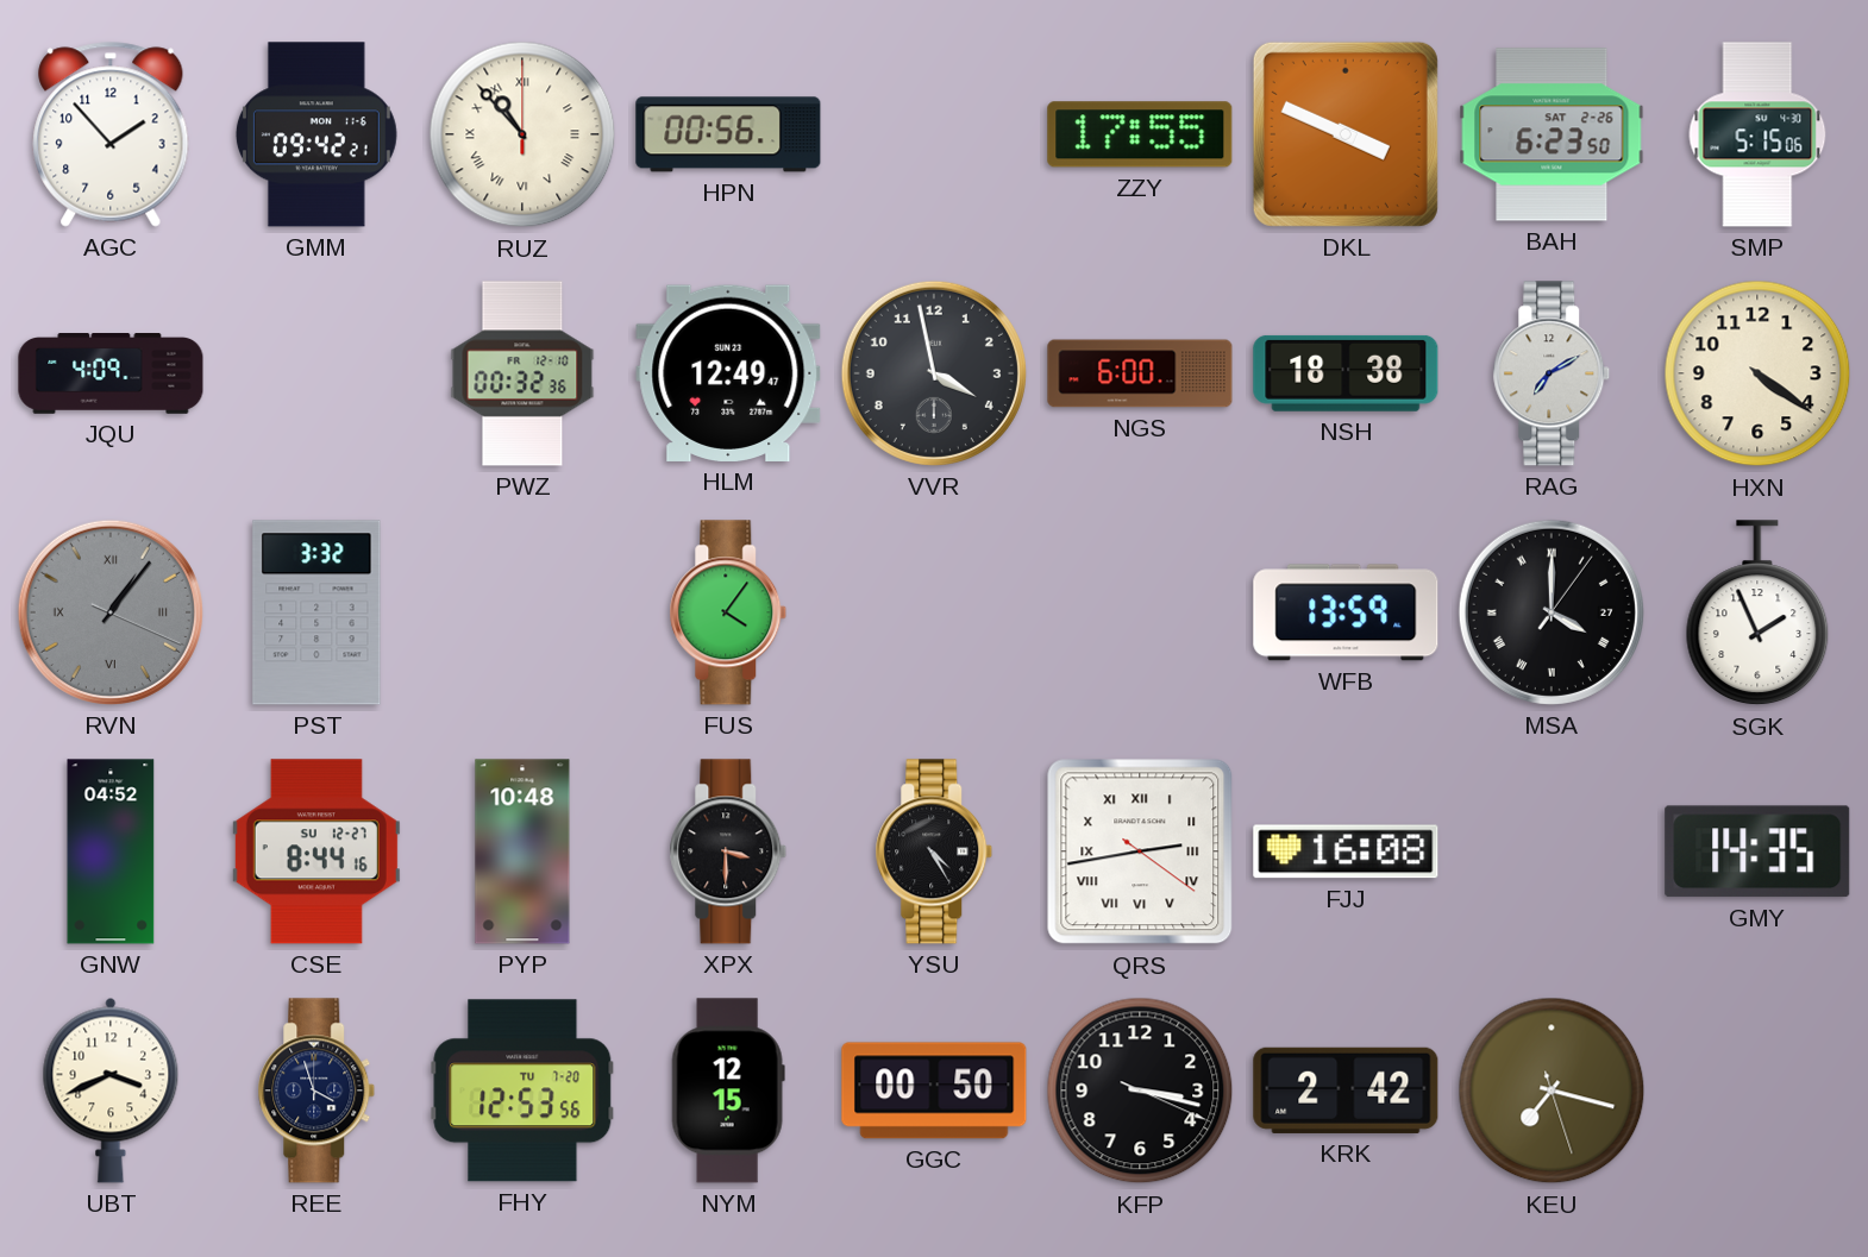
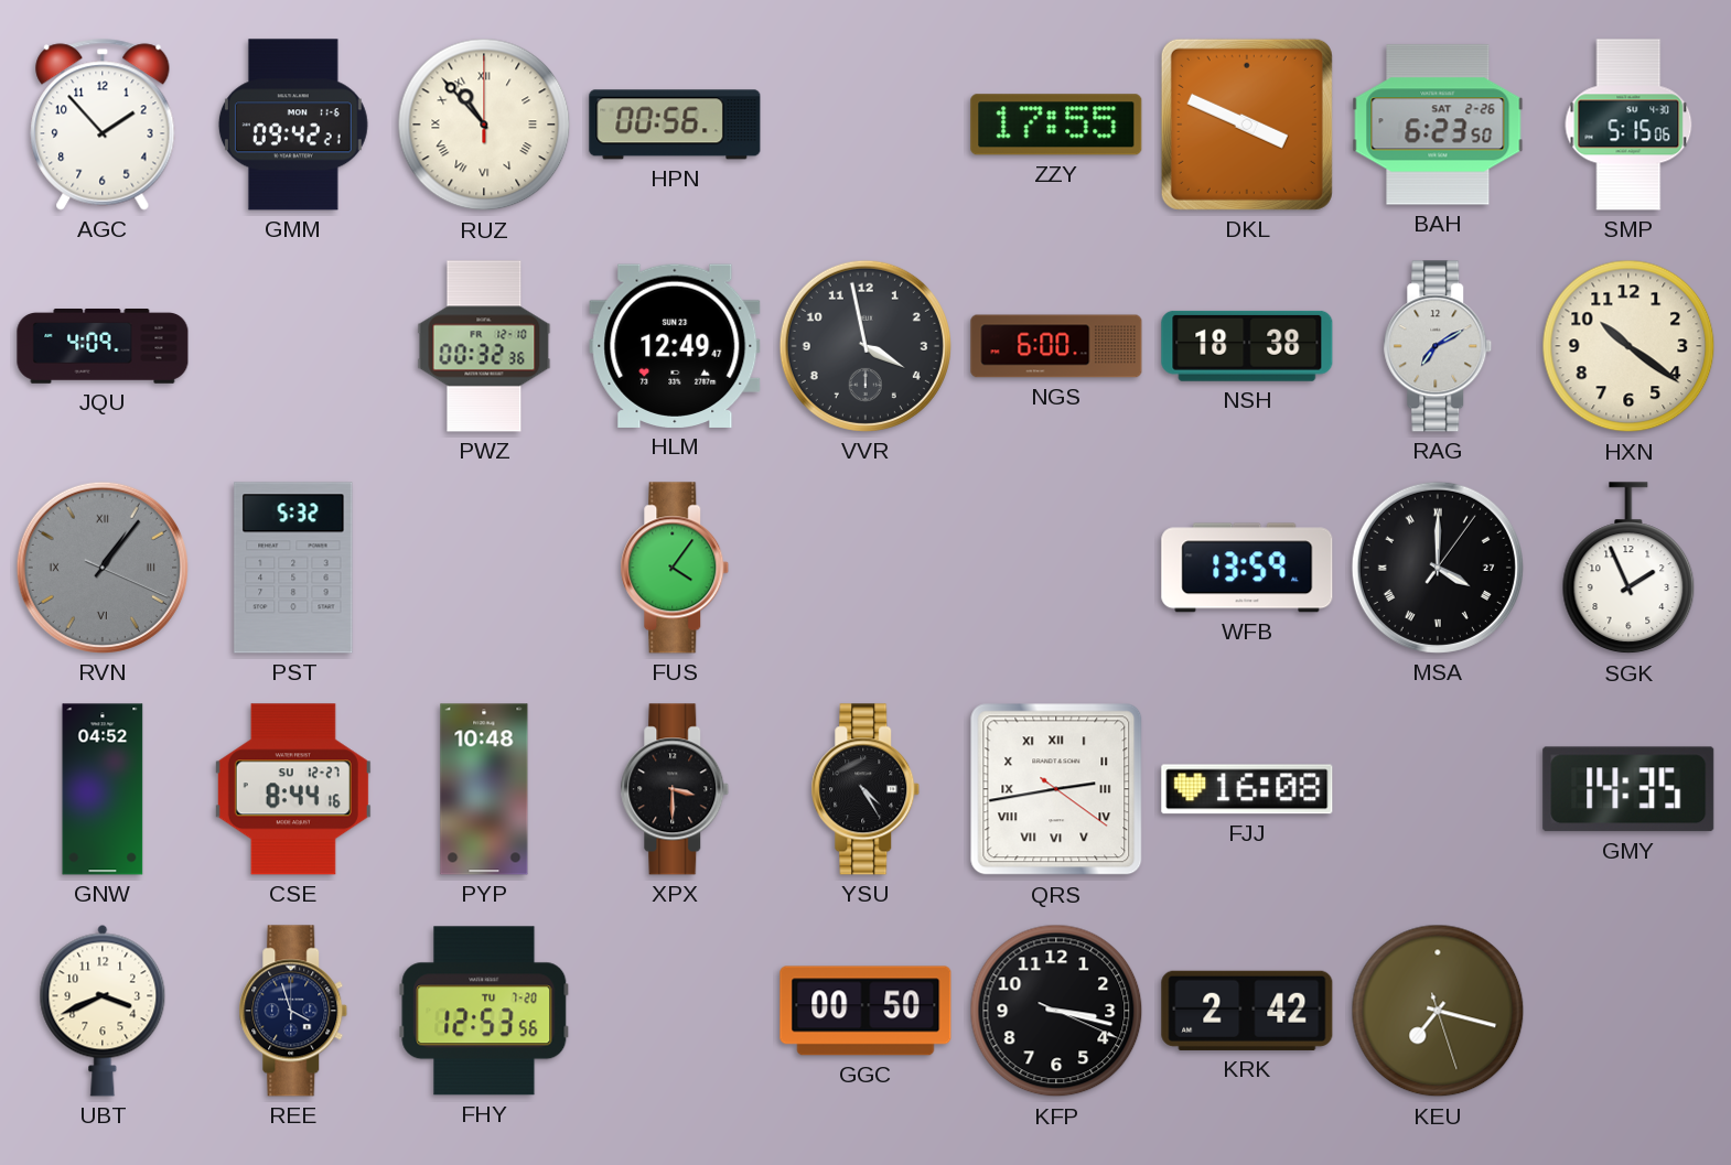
HXN: 4:21 -> 10:21
PST: 3:32 -> 5:32
NYM: 12:15 -> none
